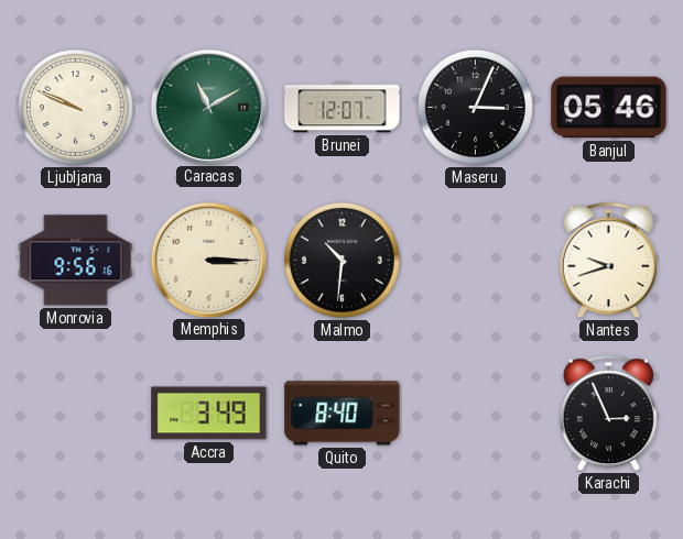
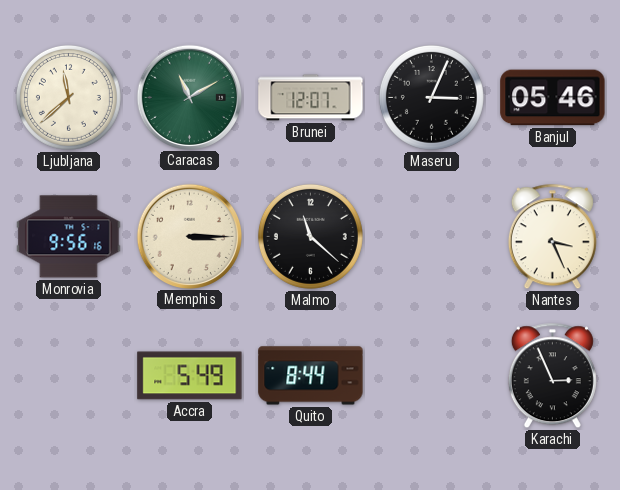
Ljubljana: 9:49 -> 11:38
Malmo: 10:31 -> 11:22
Nantes: 9:42 -> 3:26
Accra: 3:49 -> 5:49
Quito: 8:40 -> 8:44
